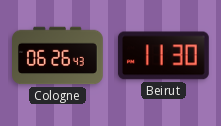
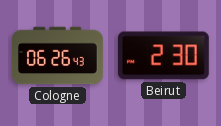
Beirut: 11:30 -> 2:30
